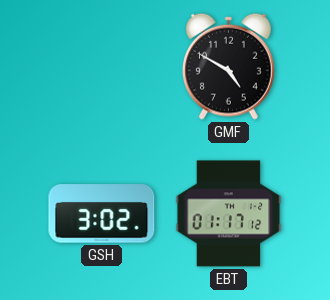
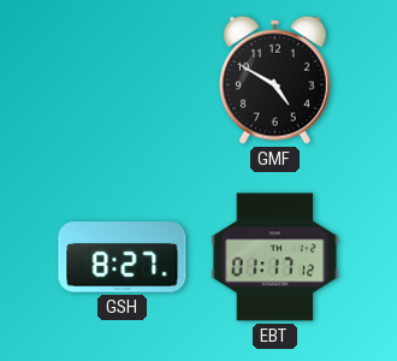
GSH: 3:02 -> 8:27
